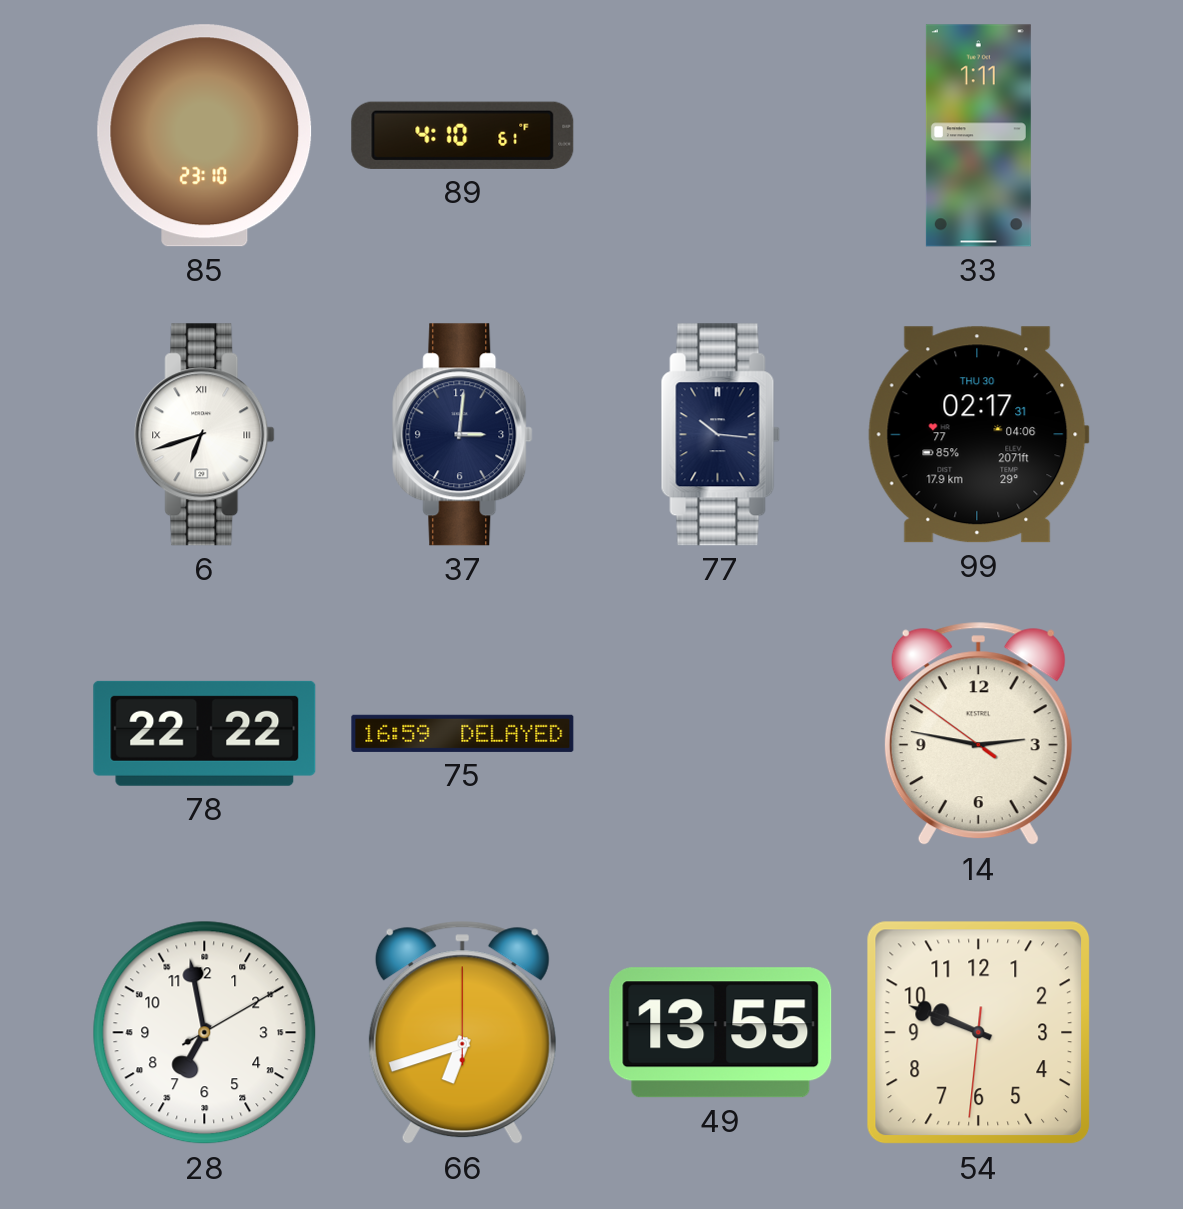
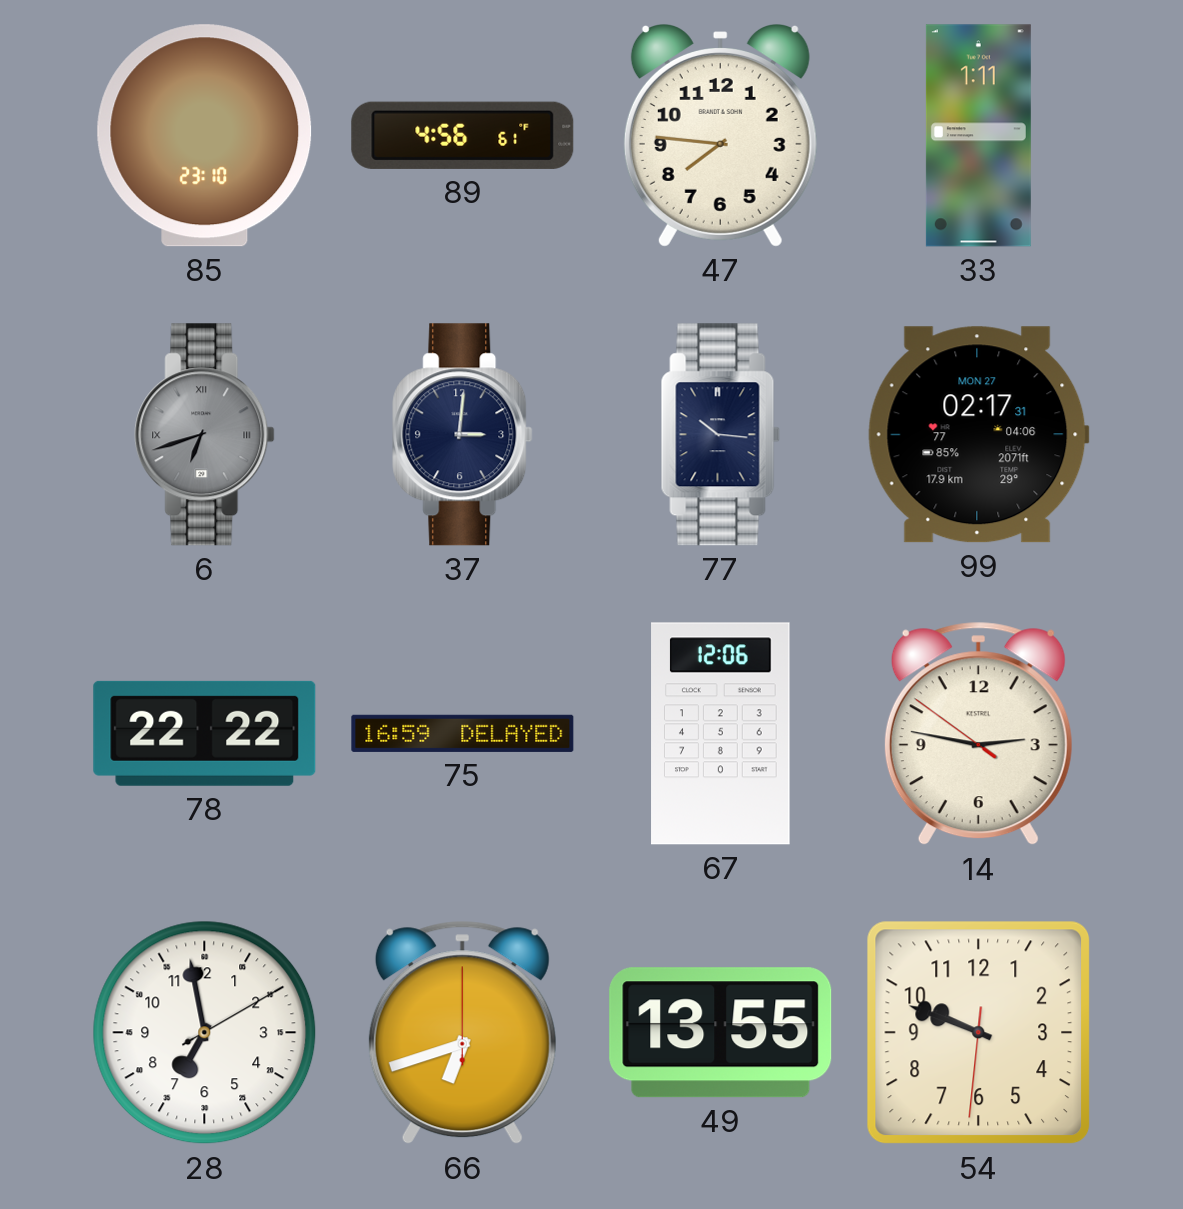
89: 4:10 -> 4:56
47: none -> 7:46
6 dial: white -> grey
99 date: THU 30 -> MON 27
67: none -> 12:06
